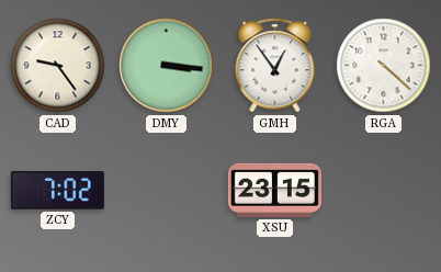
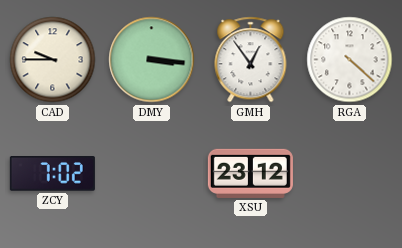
CAD: 9:24 -> 9:45
XSU: 23:15 -> 23:12
